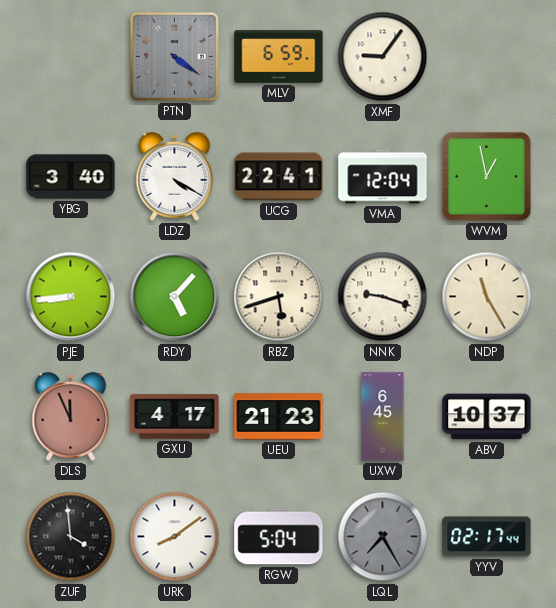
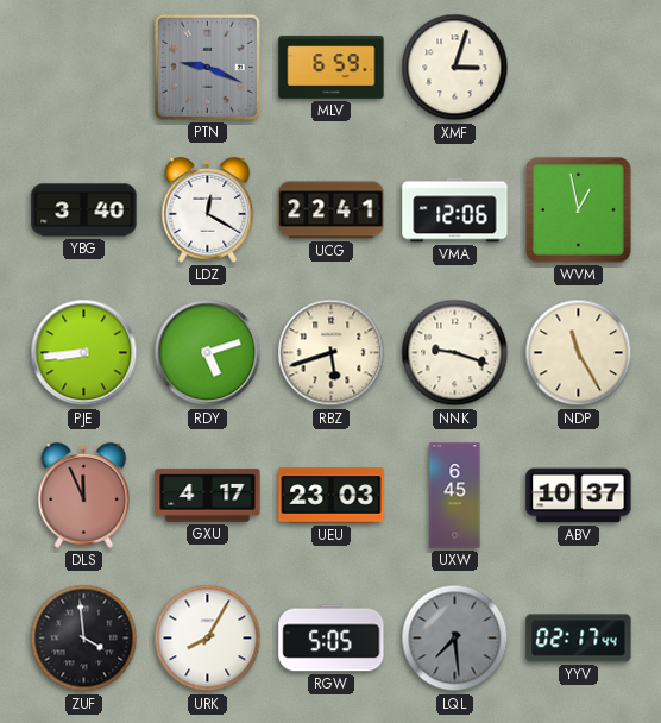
PTN: 4:21 -> 9:19
XMF: 9:06 -> 3:03
LDZ: 4:20 -> 12:20
VMA: 12:04 -> 12:06
RDY: 5:07 -> 5:12
UEU: 21:23 -> 23:03
URK: 8:09 -> 8:05
RGW: 5:04 -> 5:05
LQL: 7:25 -> 7:29
